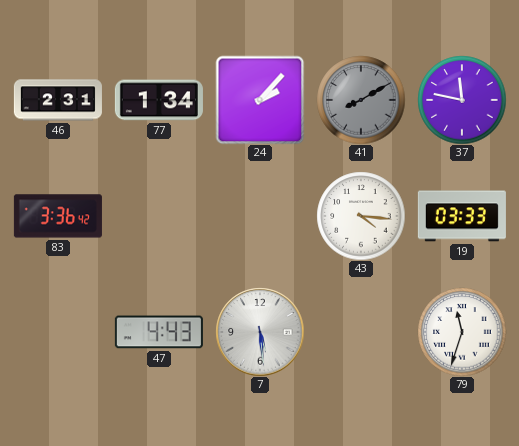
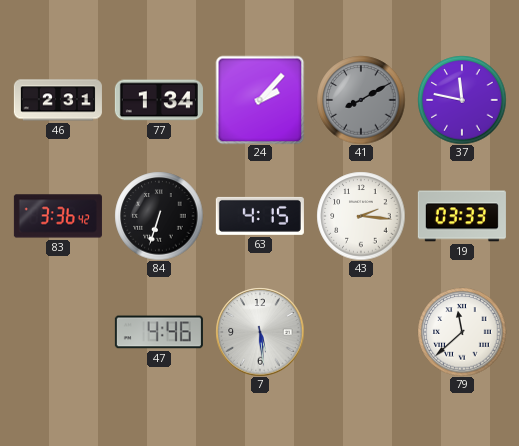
84: none -> 6:33
63: none -> 4:15
43: 4:16 -> 2:16
47: 4:43 -> 4:46
79: 11:33 -> 11:38
